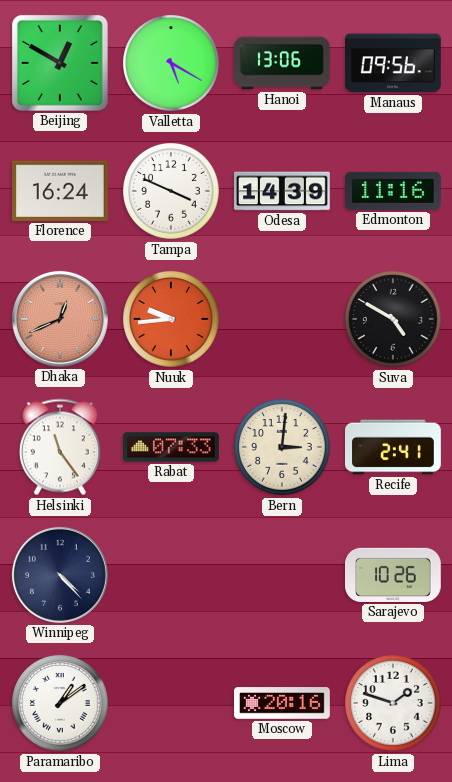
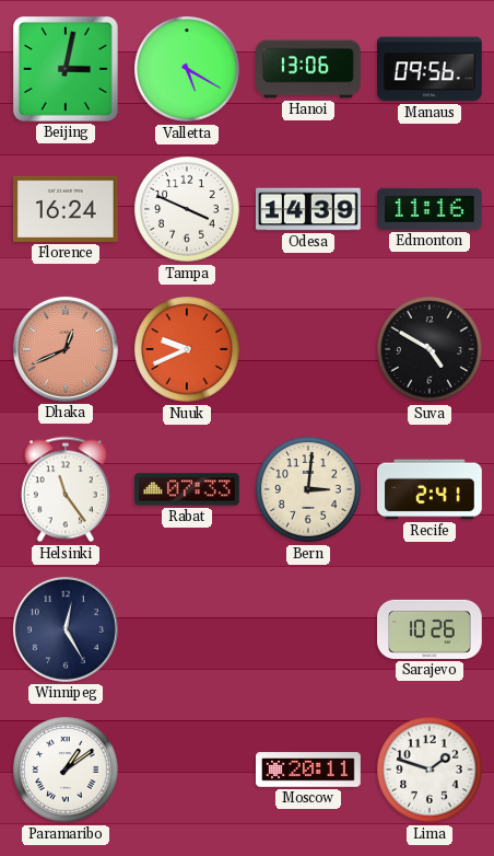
Beijing: 12:50 -> 3:02
Nuuk: 9:44 -> 9:41
Winnipeg: 4:23 -> 12:25
Moscow: 20:16 -> 20:11
